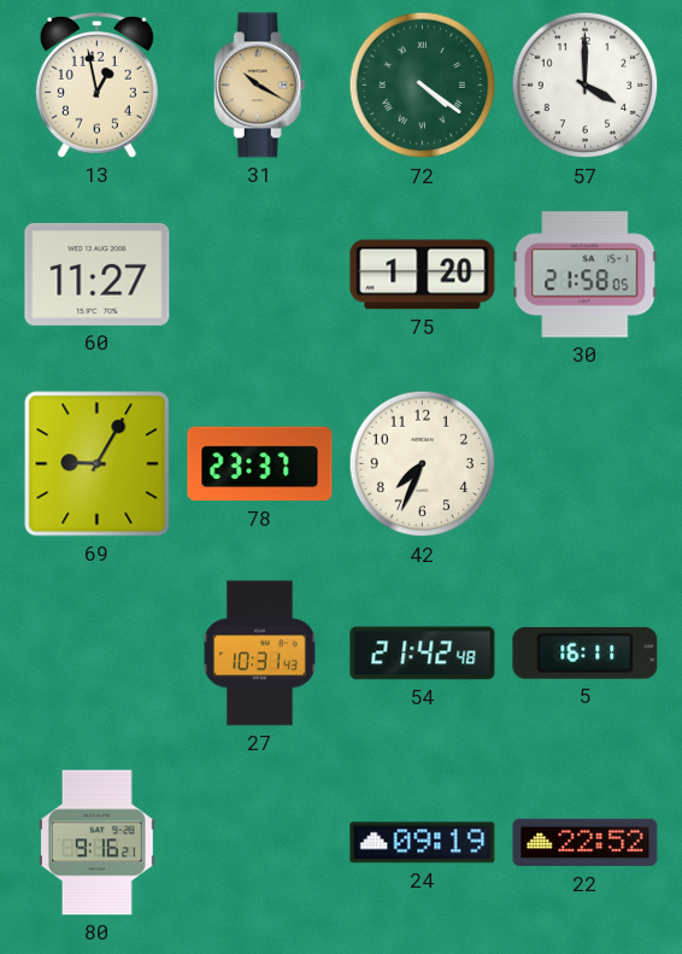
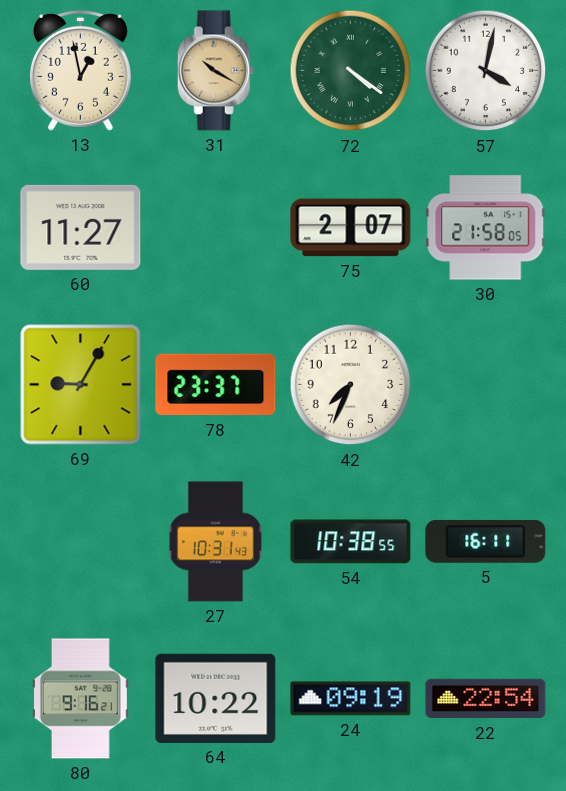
57: 4:00 -> 4:02
75: 1:20 -> 2:07
54: 21:42 -> 10:38
64: none -> 10:22
22: 22:52 -> 22:54
